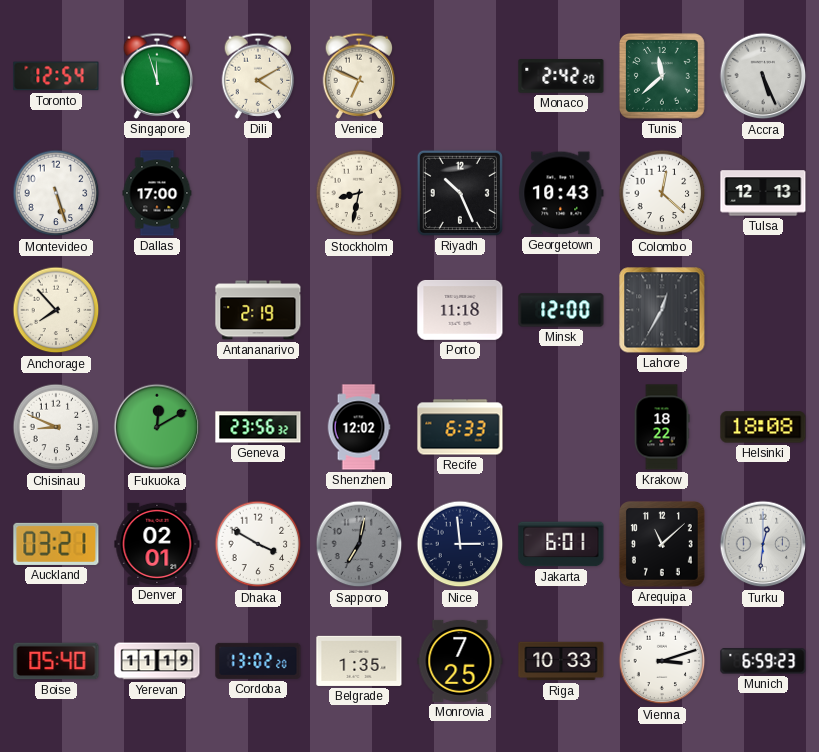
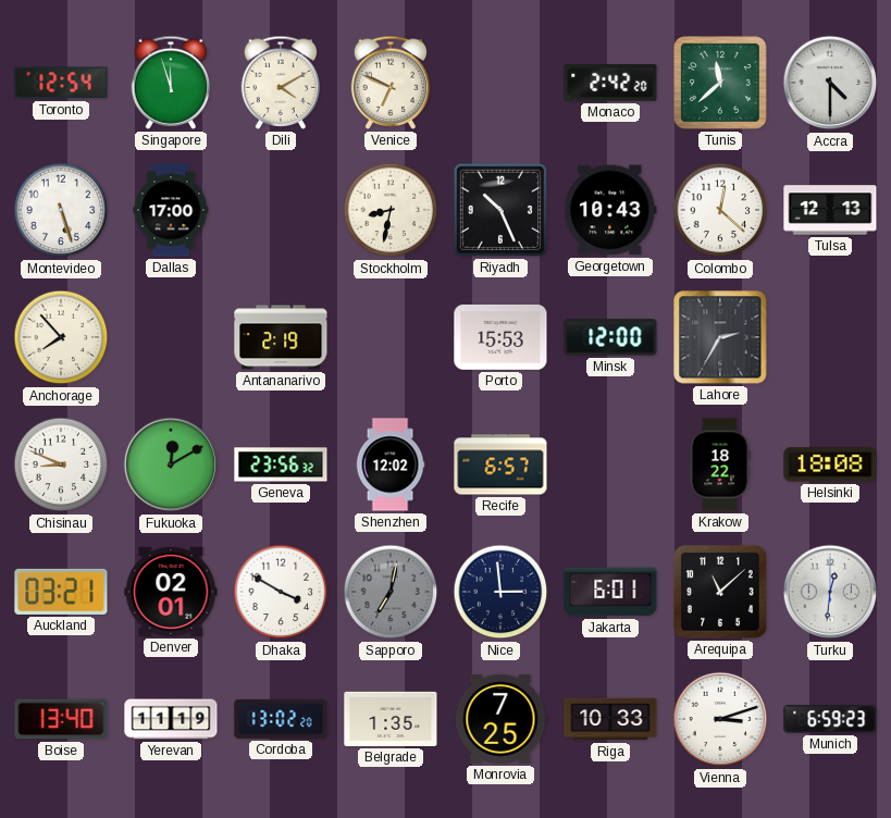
Accra: 5:26 -> 4:30
Porto: 11:18 -> 15:53
Lahore: 12:35 -> 2:35
Recife: 6:33 -> 6:57
Boise: 05:40 -> 13:40
